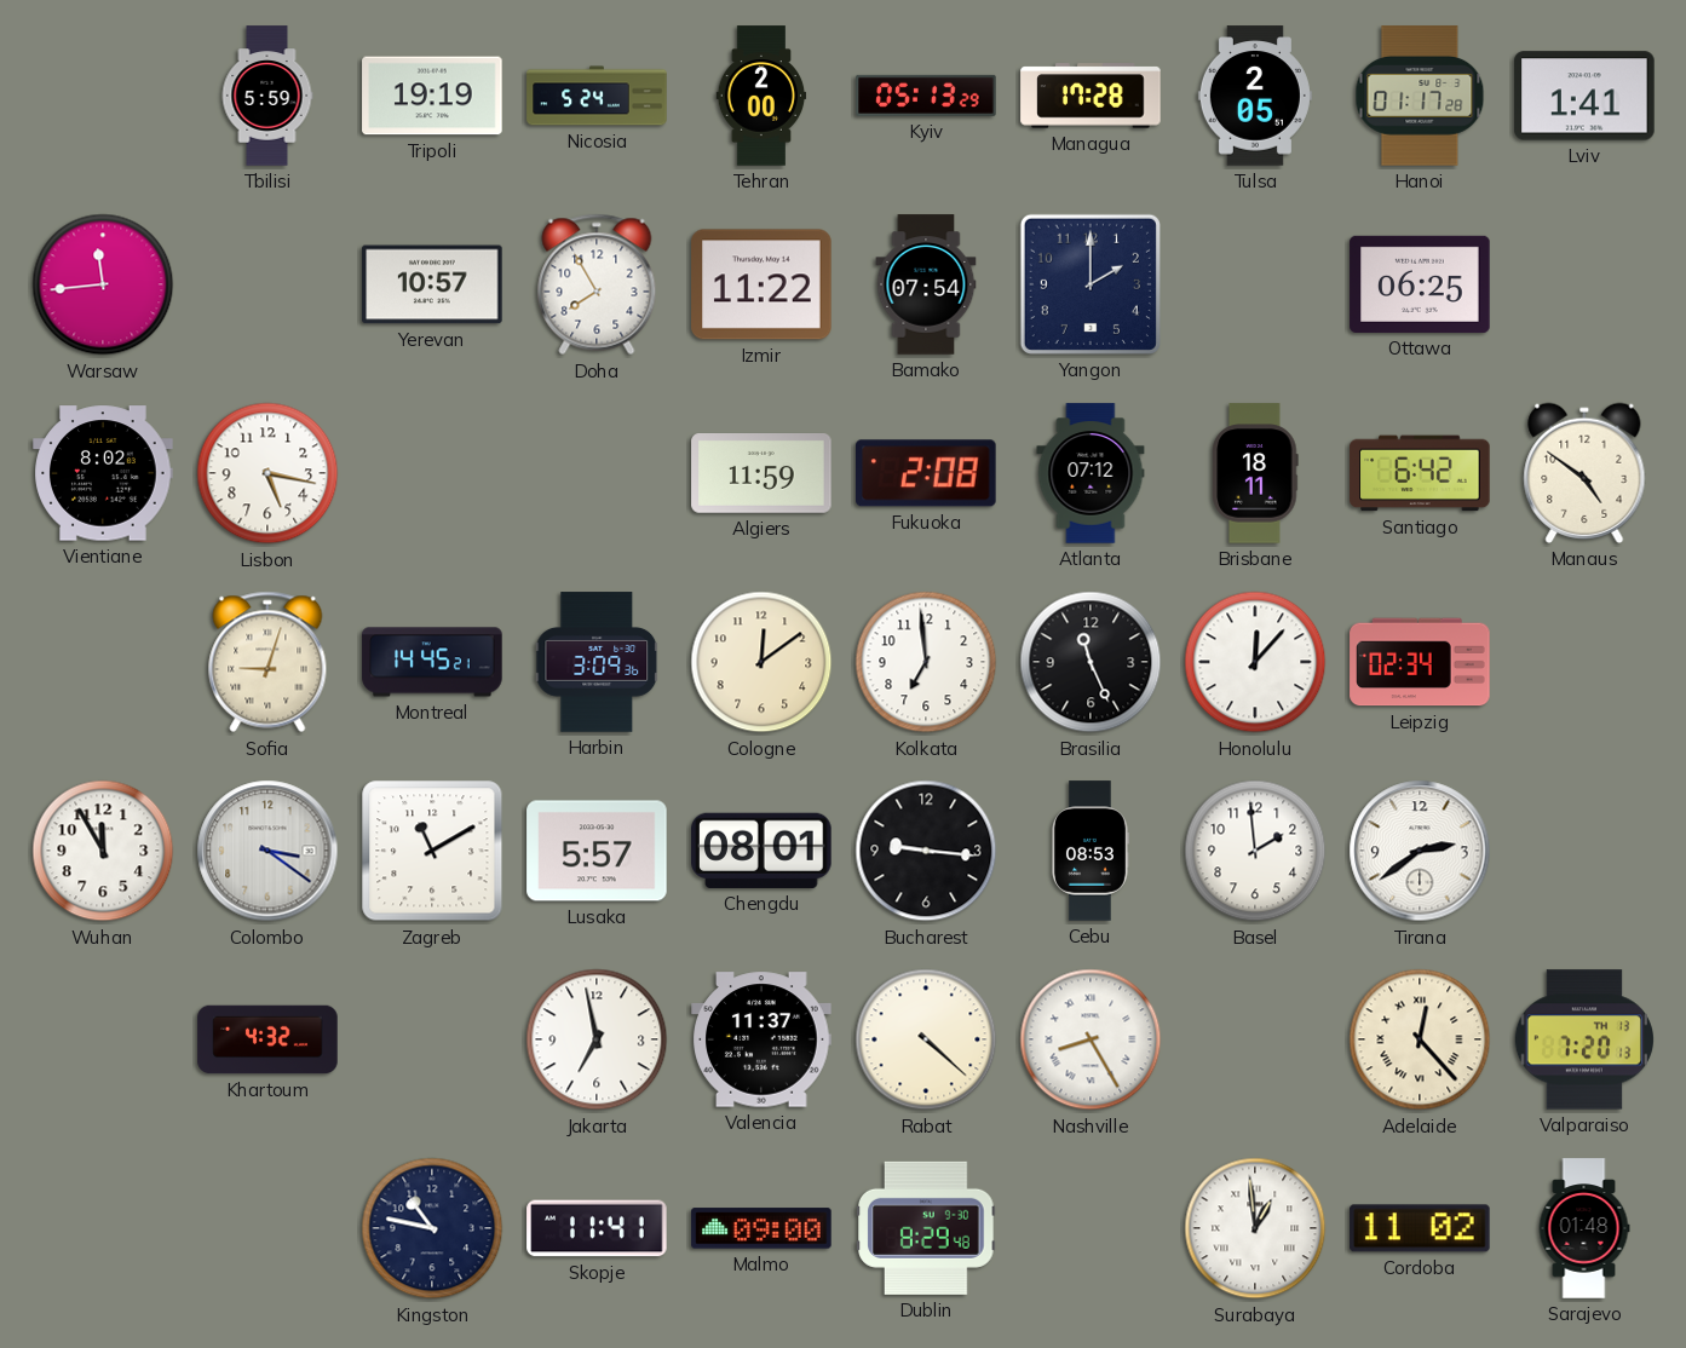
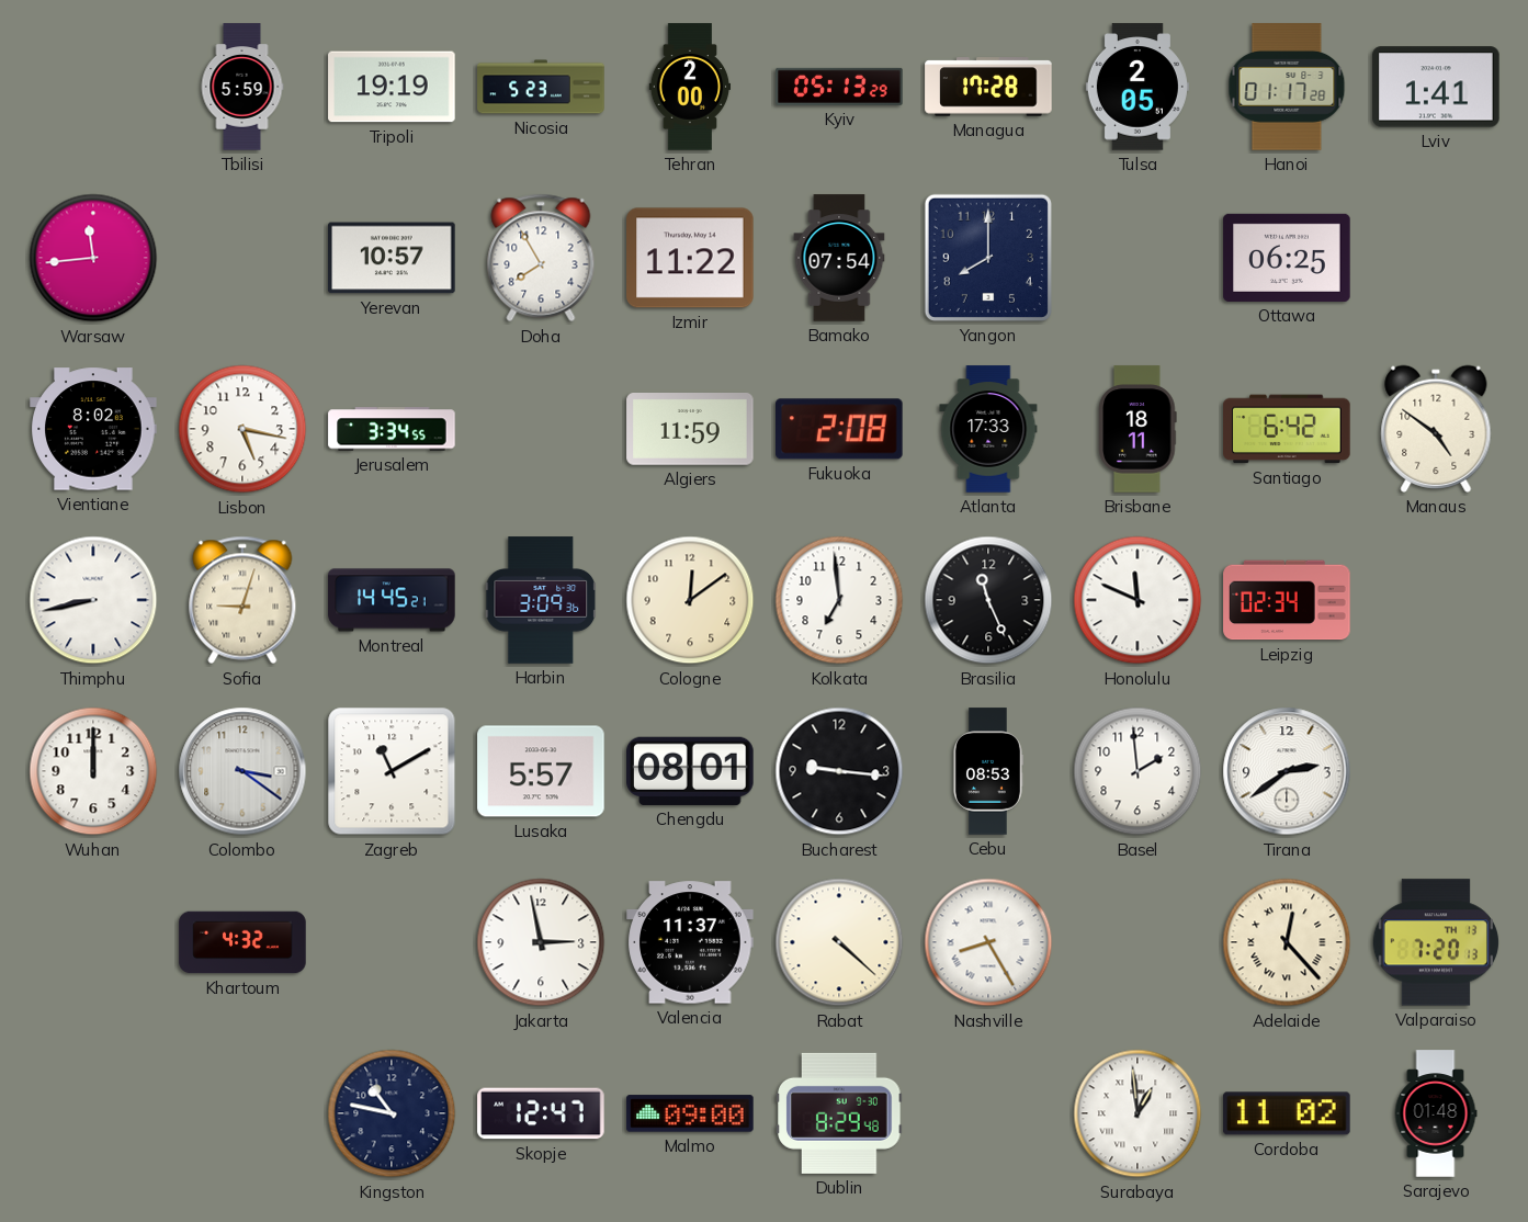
Nicosia: 5:24 -> 5:23
Yangon: 2:00 -> 8:00
Jerusalem: none -> 3:34
Atlanta: 07:12 -> 17:33
Thimphu: none -> 8:43
Honolulu: 12:07 -> 11:49
Wuhan: 11:55 -> 12:00
Jakarta: 6:58 -> 2:58
Skopje: 11:41 -> 12:47
